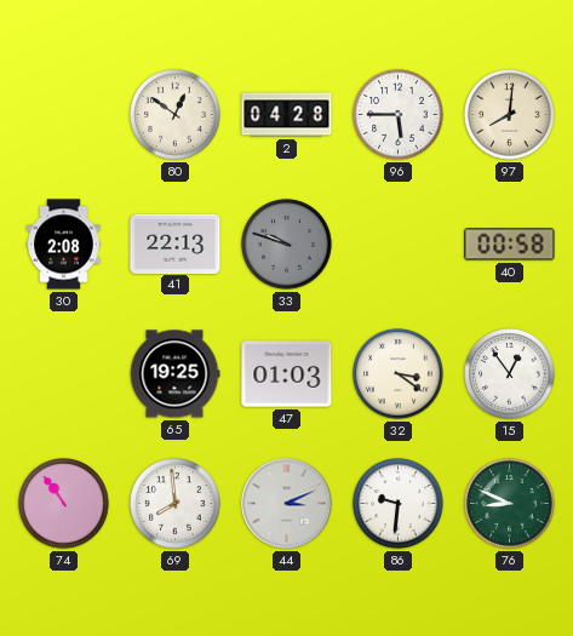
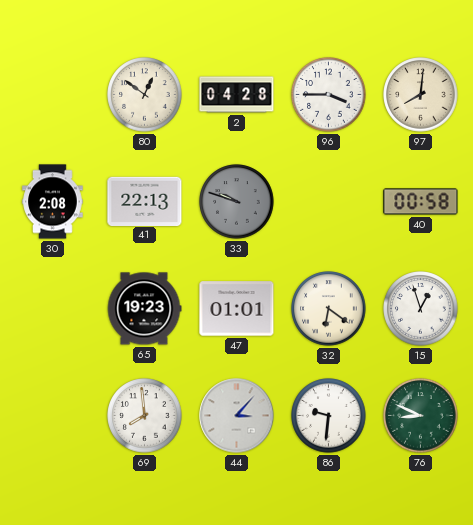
96: 5:45 -> 3:45
65: 19:25 -> 19:23
47: 01:03 -> 01:01
32: 3:21 -> 6:21
15: 12:54 -> 12:57
74: 10:54 -> none
44: 3:11 -> 3:07
